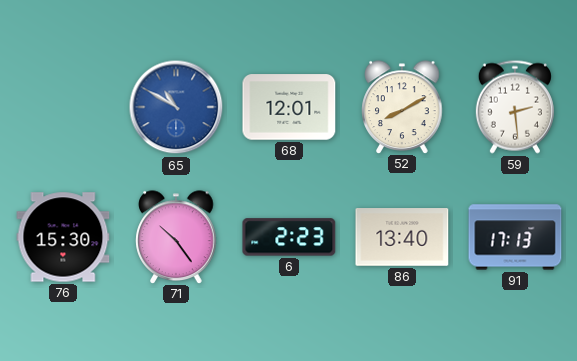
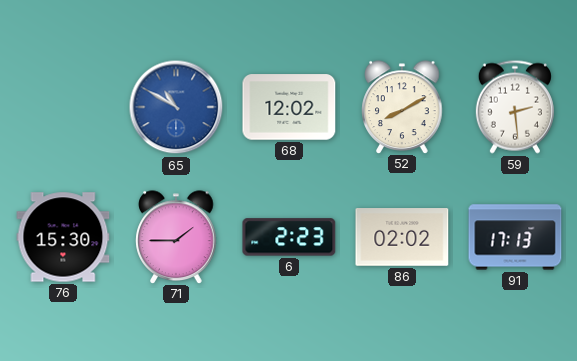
68: 12:01 -> 12:02
71: 10:24 -> 1:45
86: 13:40 -> 02:02
